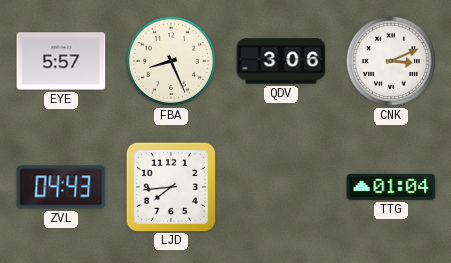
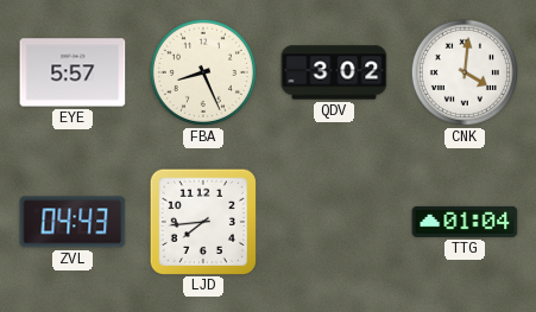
QDV: 3:06 -> 3:02
CNK: 3:11 -> 4:01
